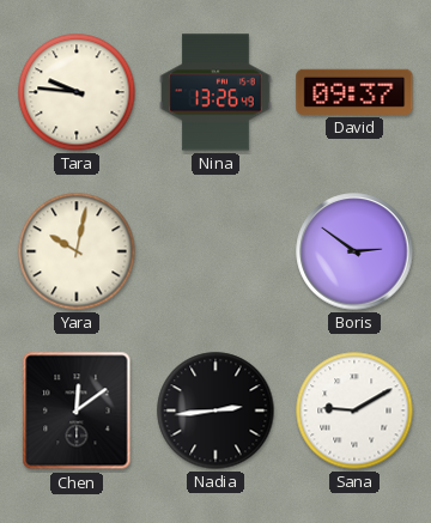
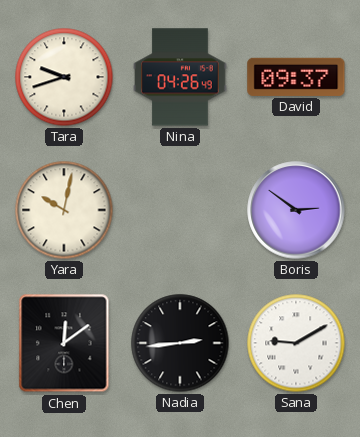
Tara: 9:46 -> 9:42
Nina: 13:26 -> 04:26
